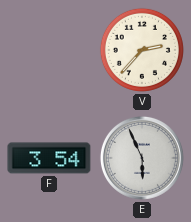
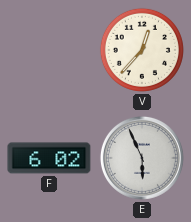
V: 2:37 -> 12:37
F: 3:54 -> 6:02
